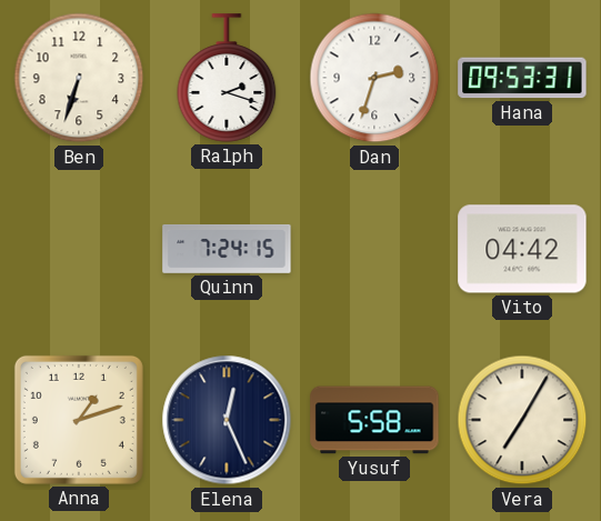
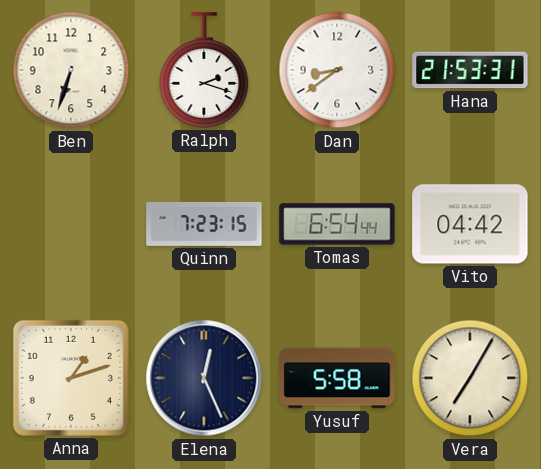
Dan: 2:33 -> 8:39
Hana: 09:53 -> 21:53
Quinn: 7:24 -> 7:23
Tomas: none -> 6:54
